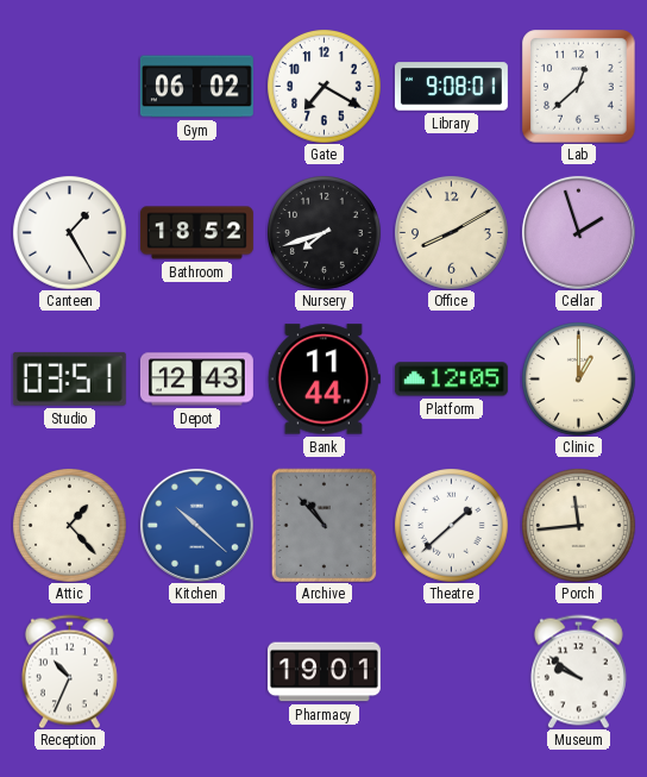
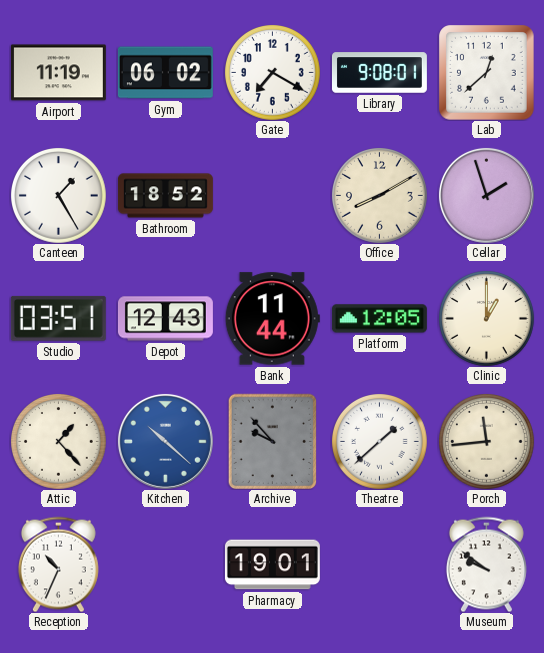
Airport: none -> 11:19
Nursery: 7:42 -> none
Archive: 10:53 -> 9:53
